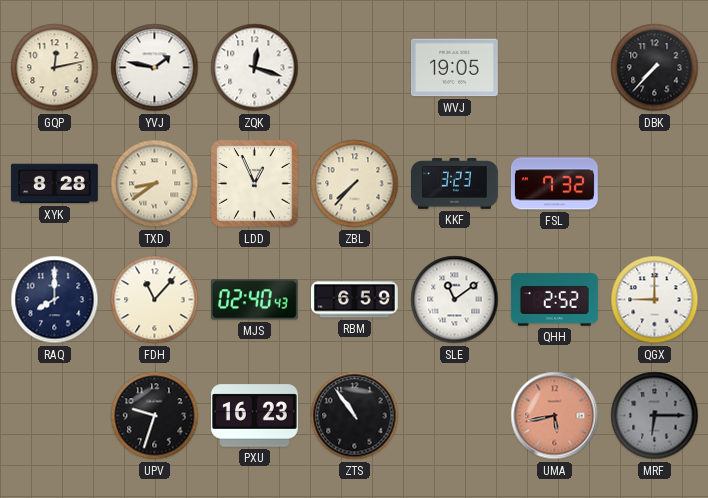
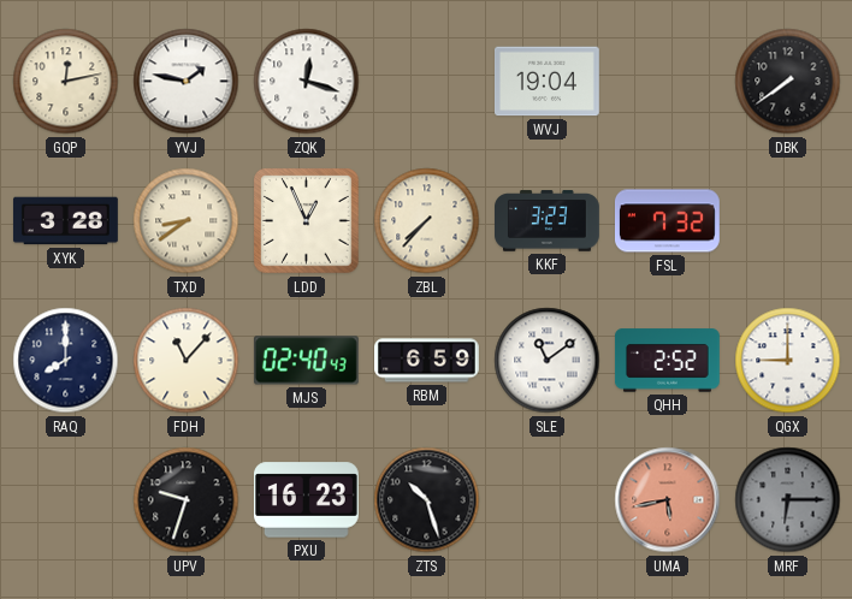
WVJ: 19:05 -> 19:04
DBK: 7:37 -> 7:39
XYK: 8:28 -> 3:28
ZTS: 10:54 -> 10:27
